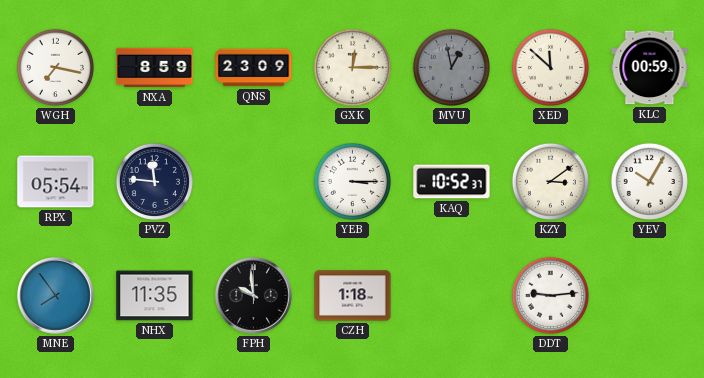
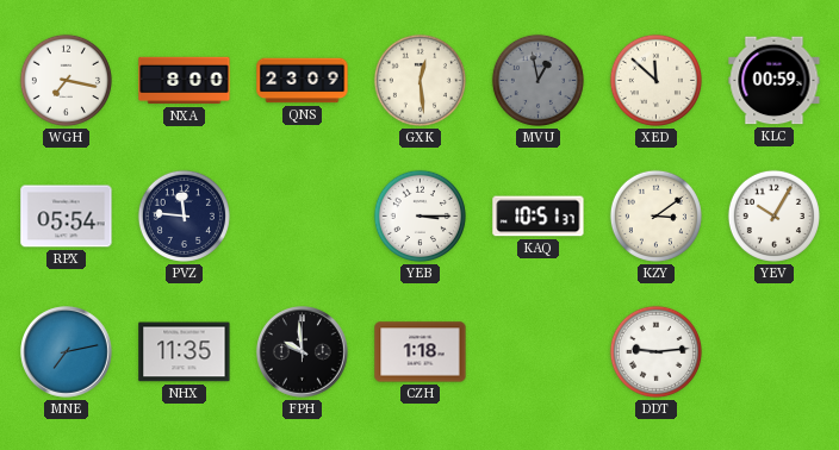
NXA: 8:59 -> 8:00
GXK: 12:15 -> 12:29
KAQ: 10:52 -> 10:51
MNE: 7:54 -> 7:13
